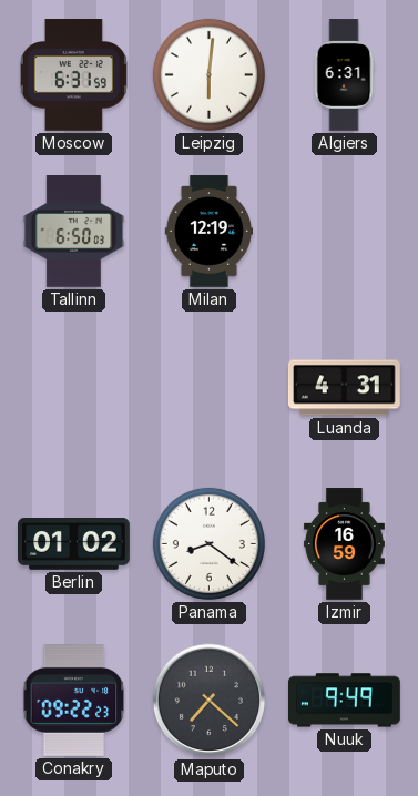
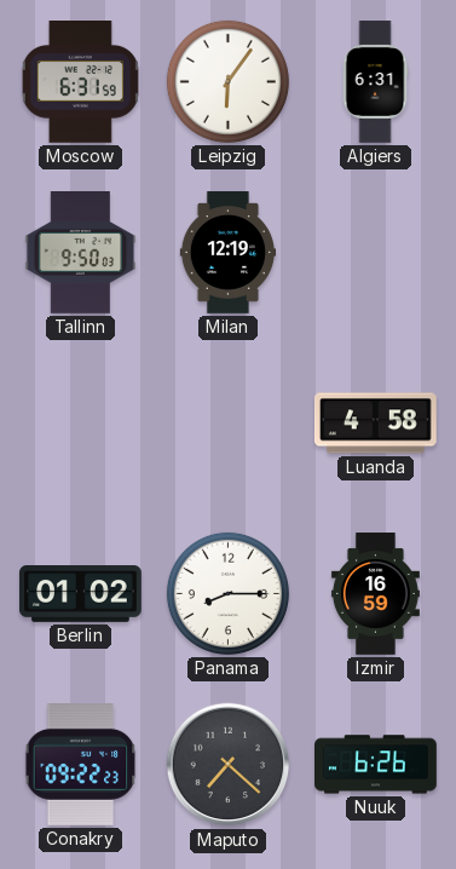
Leipzig: 6:01 -> 6:06
Tallinn: 6:50 -> 9:50
Luanda: 4:31 -> 4:58
Panama: 8:21 -> 8:15
Nuuk: 9:49 -> 6:26
